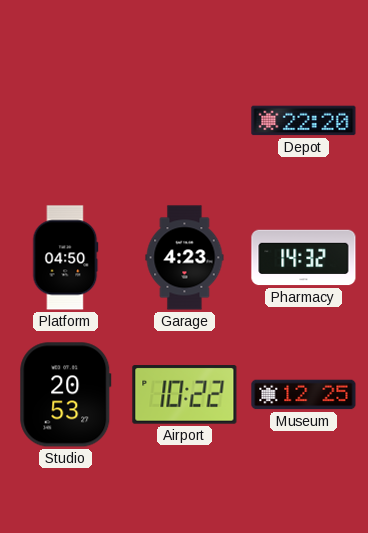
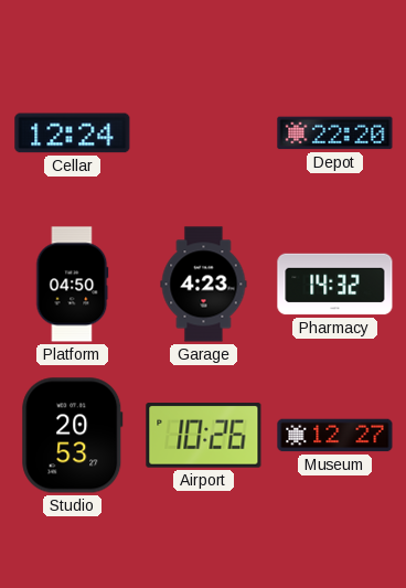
Cellar: none -> 12:24
Airport: 10:22 -> 10:26
Museum: 12:25 -> 12:27
